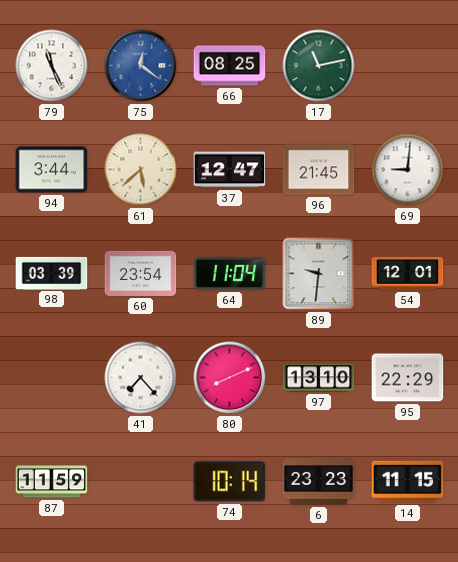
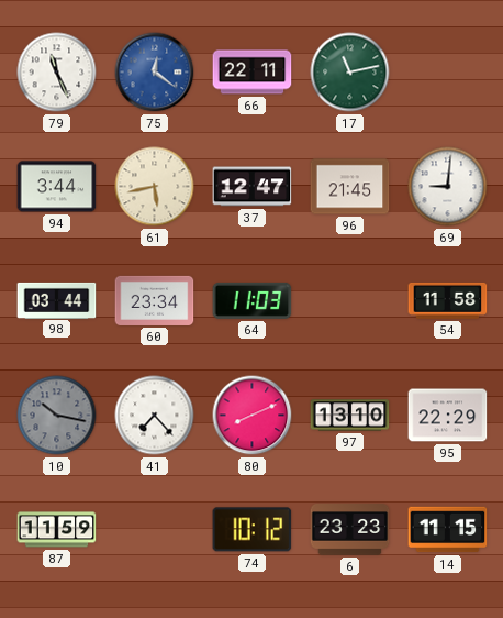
66: 08:25 -> 22:11
61: 5:38 -> 5:43
98: 03:39 -> 03:44
60: 23:54 -> 23:34
64: 11:04 -> 11:03
89: 9:31 -> none
54: 12:01 -> 11:58
10: none -> 10:17
74: 10:14 -> 10:12
